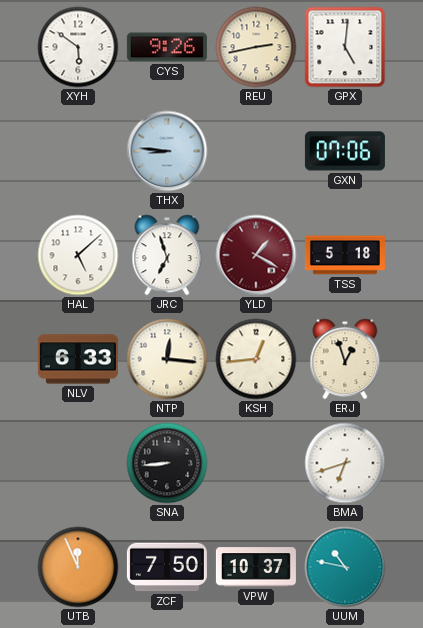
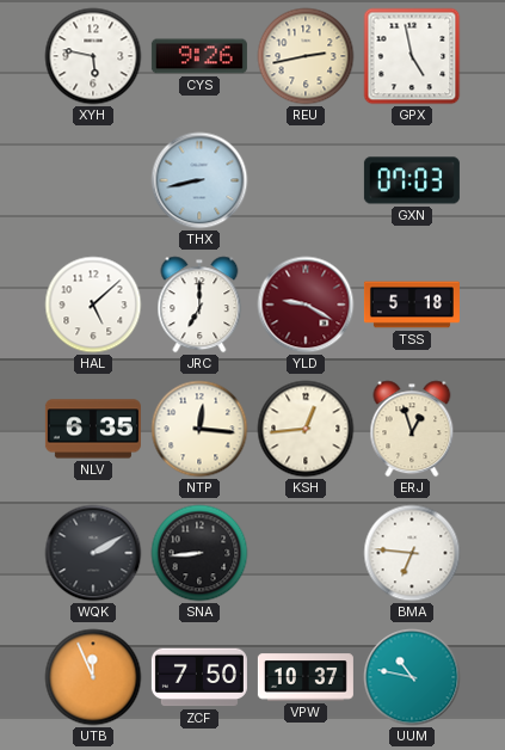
XYH: 5:51 -> 5:47
GPX: 5:01 -> 4:58
THX: 8:46 -> 8:43
GXN: 07:06 -> 07:03
JRC: 6:57 -> 7:00
YLD: 1:20 -> 9:20
NLV: 6:33 -> 6:35
WQK: none -> 2:10
BMA: 6:42 -> 6:46
